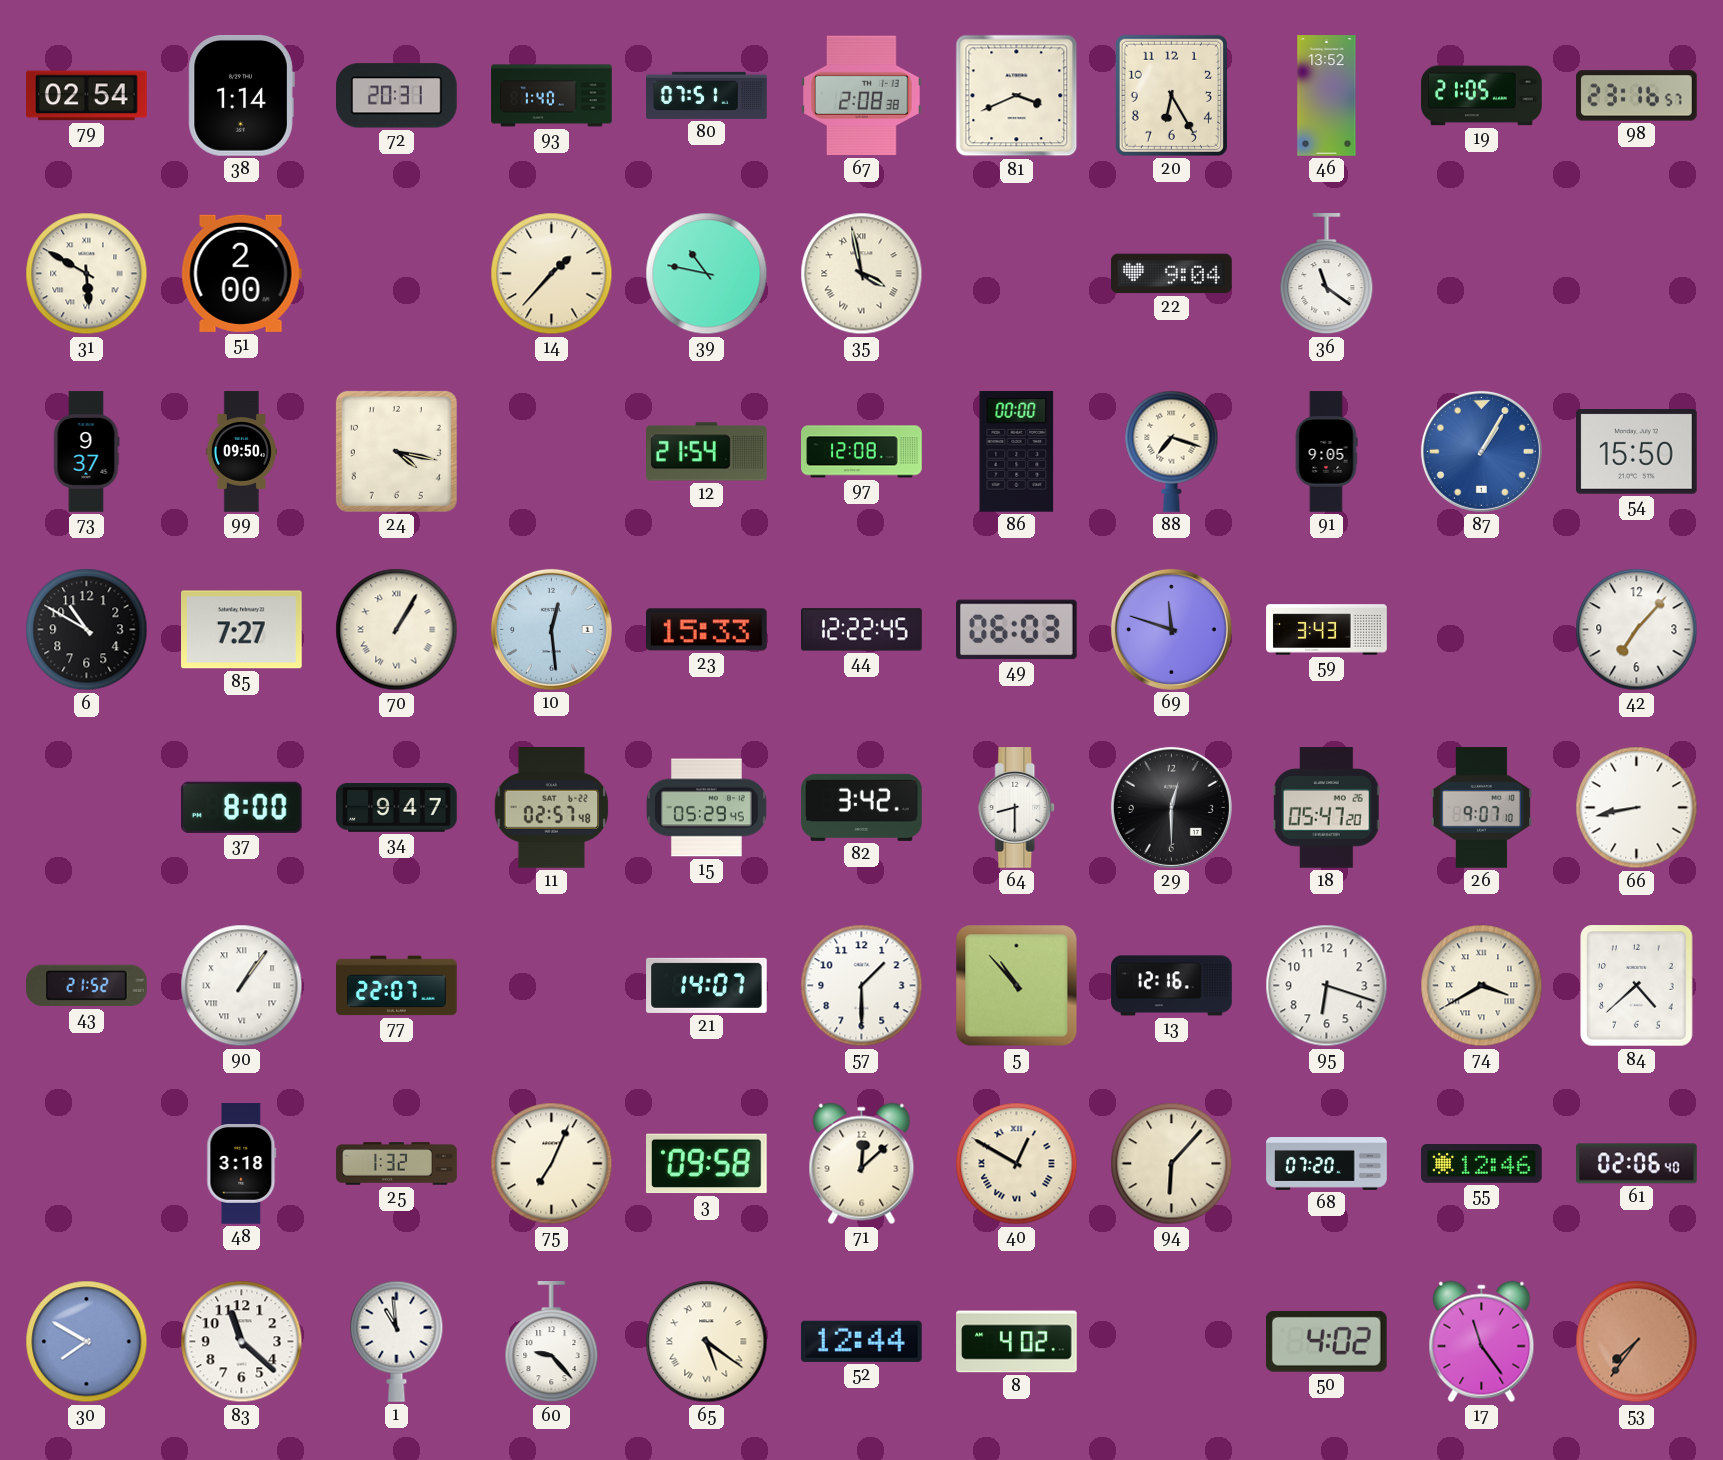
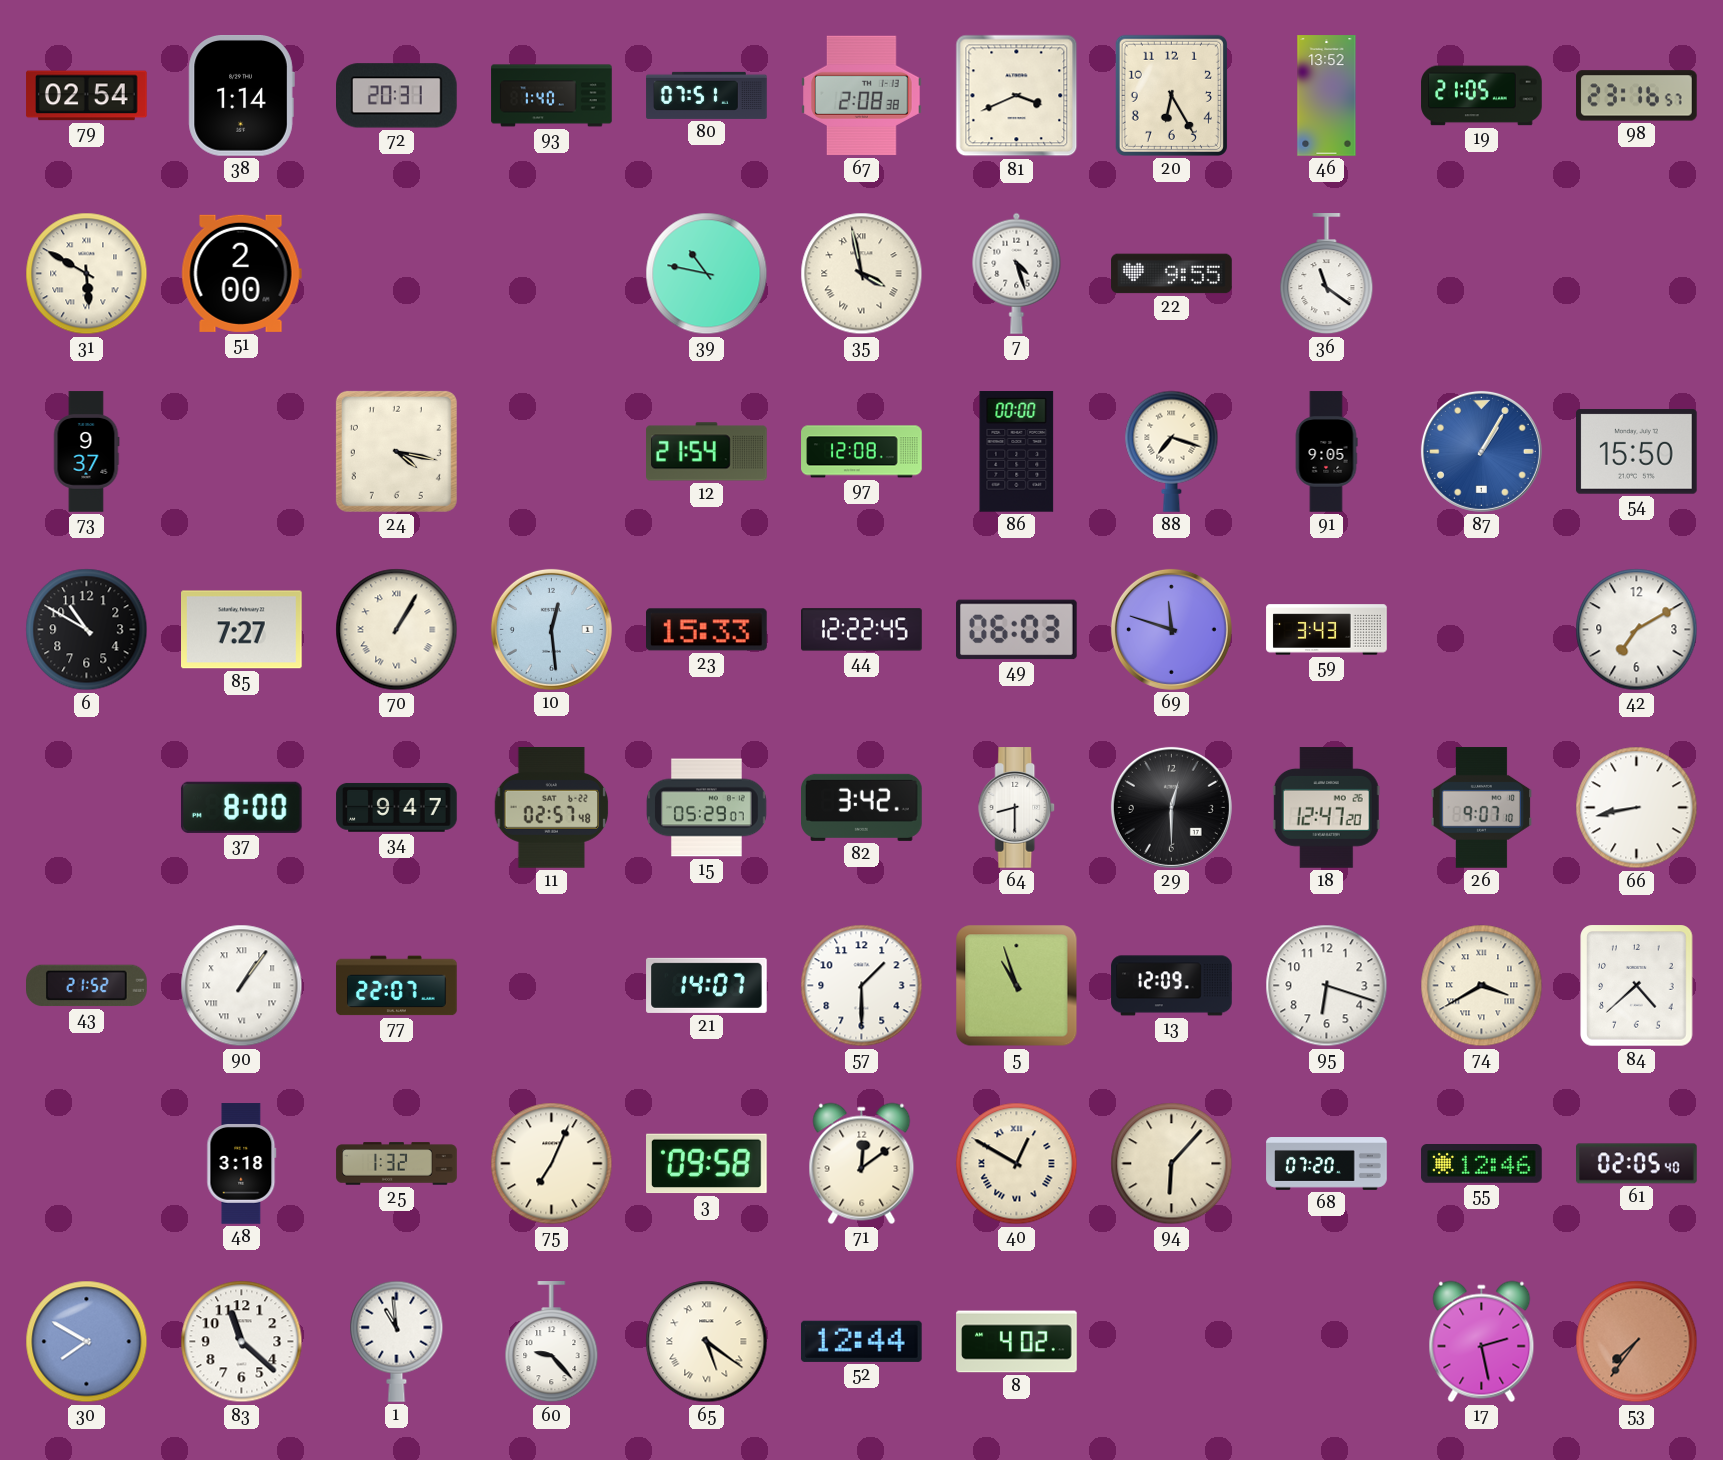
14: 1:37 -> none
7: none -> 4:27
22: 9:04 -> 9:55
99: 09:50 -> none
42: 7:07 -> 7:10
15: 05:29:45 -> 05:29:07
18: 05:47 -> 12:47
5: 10:53 -> 10:57
13: 12:16 -> 12:09
71: 12:08 -> 12:09
61: 02:06 -> 02:05
50: 4:02 -> none
17: 11:24 -> 2:28
